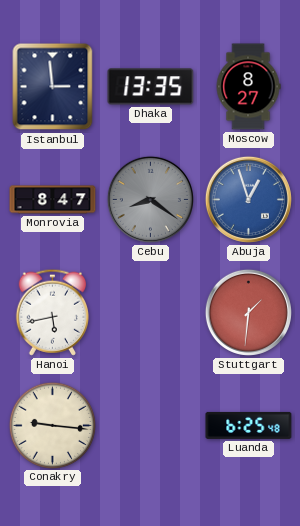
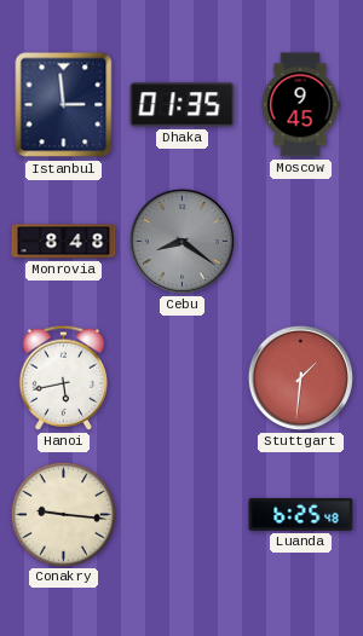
Dhaka: 13:35 -> 01:35
Moscow: 8:27 -> 9:45
Monrovia: 8:47 -> 8:48
Abuja: 12:57 -> none
